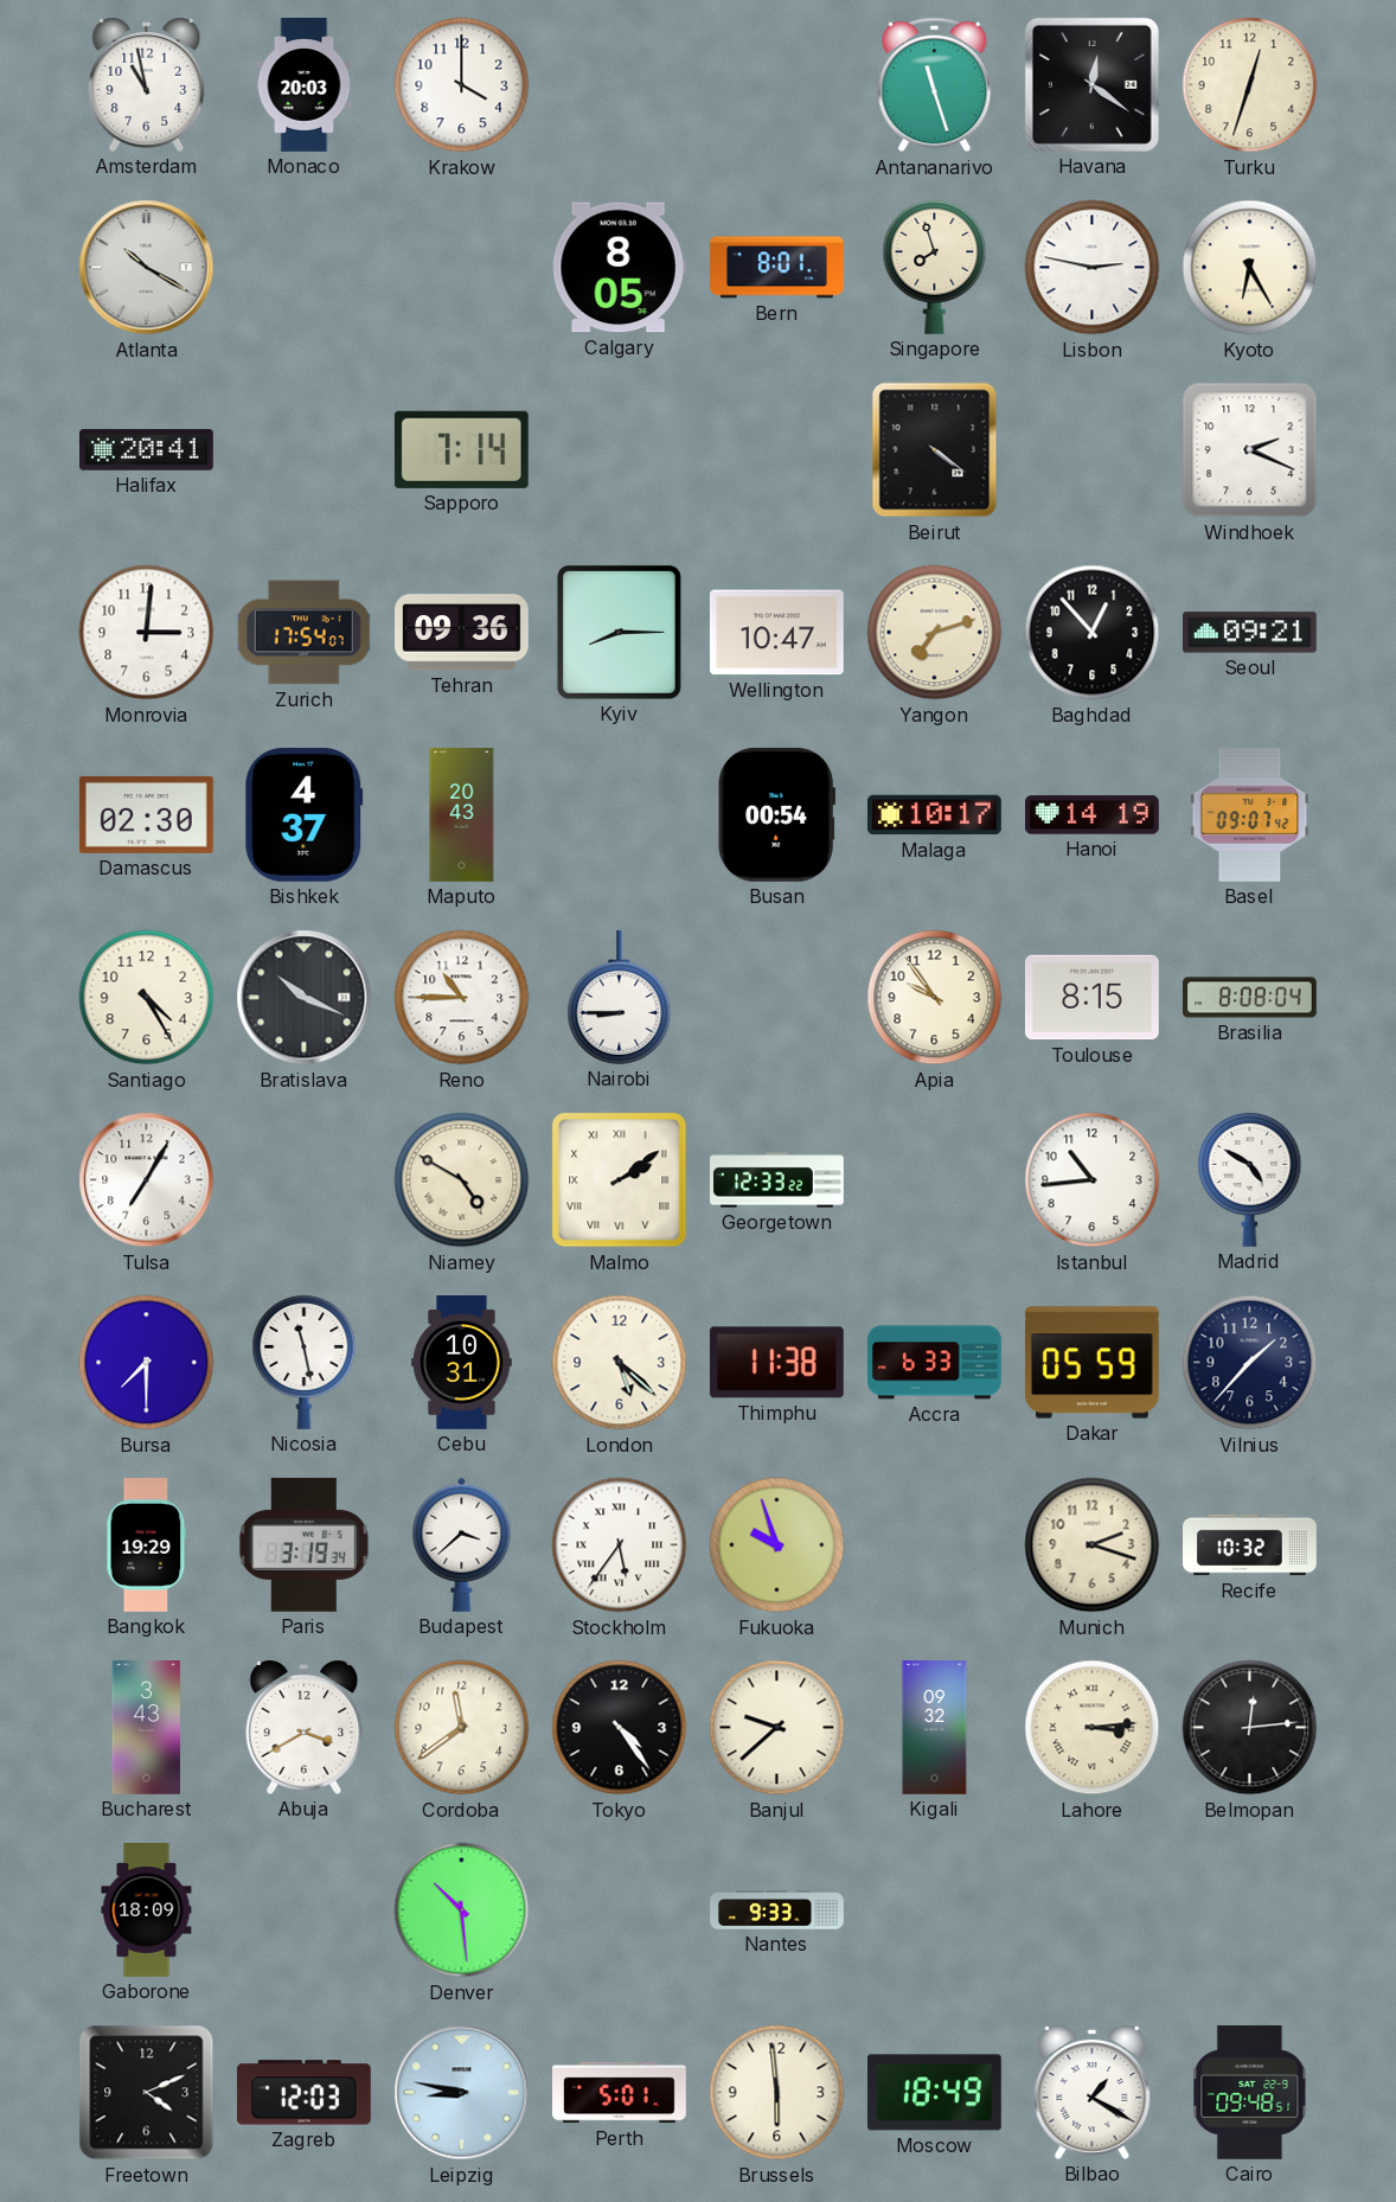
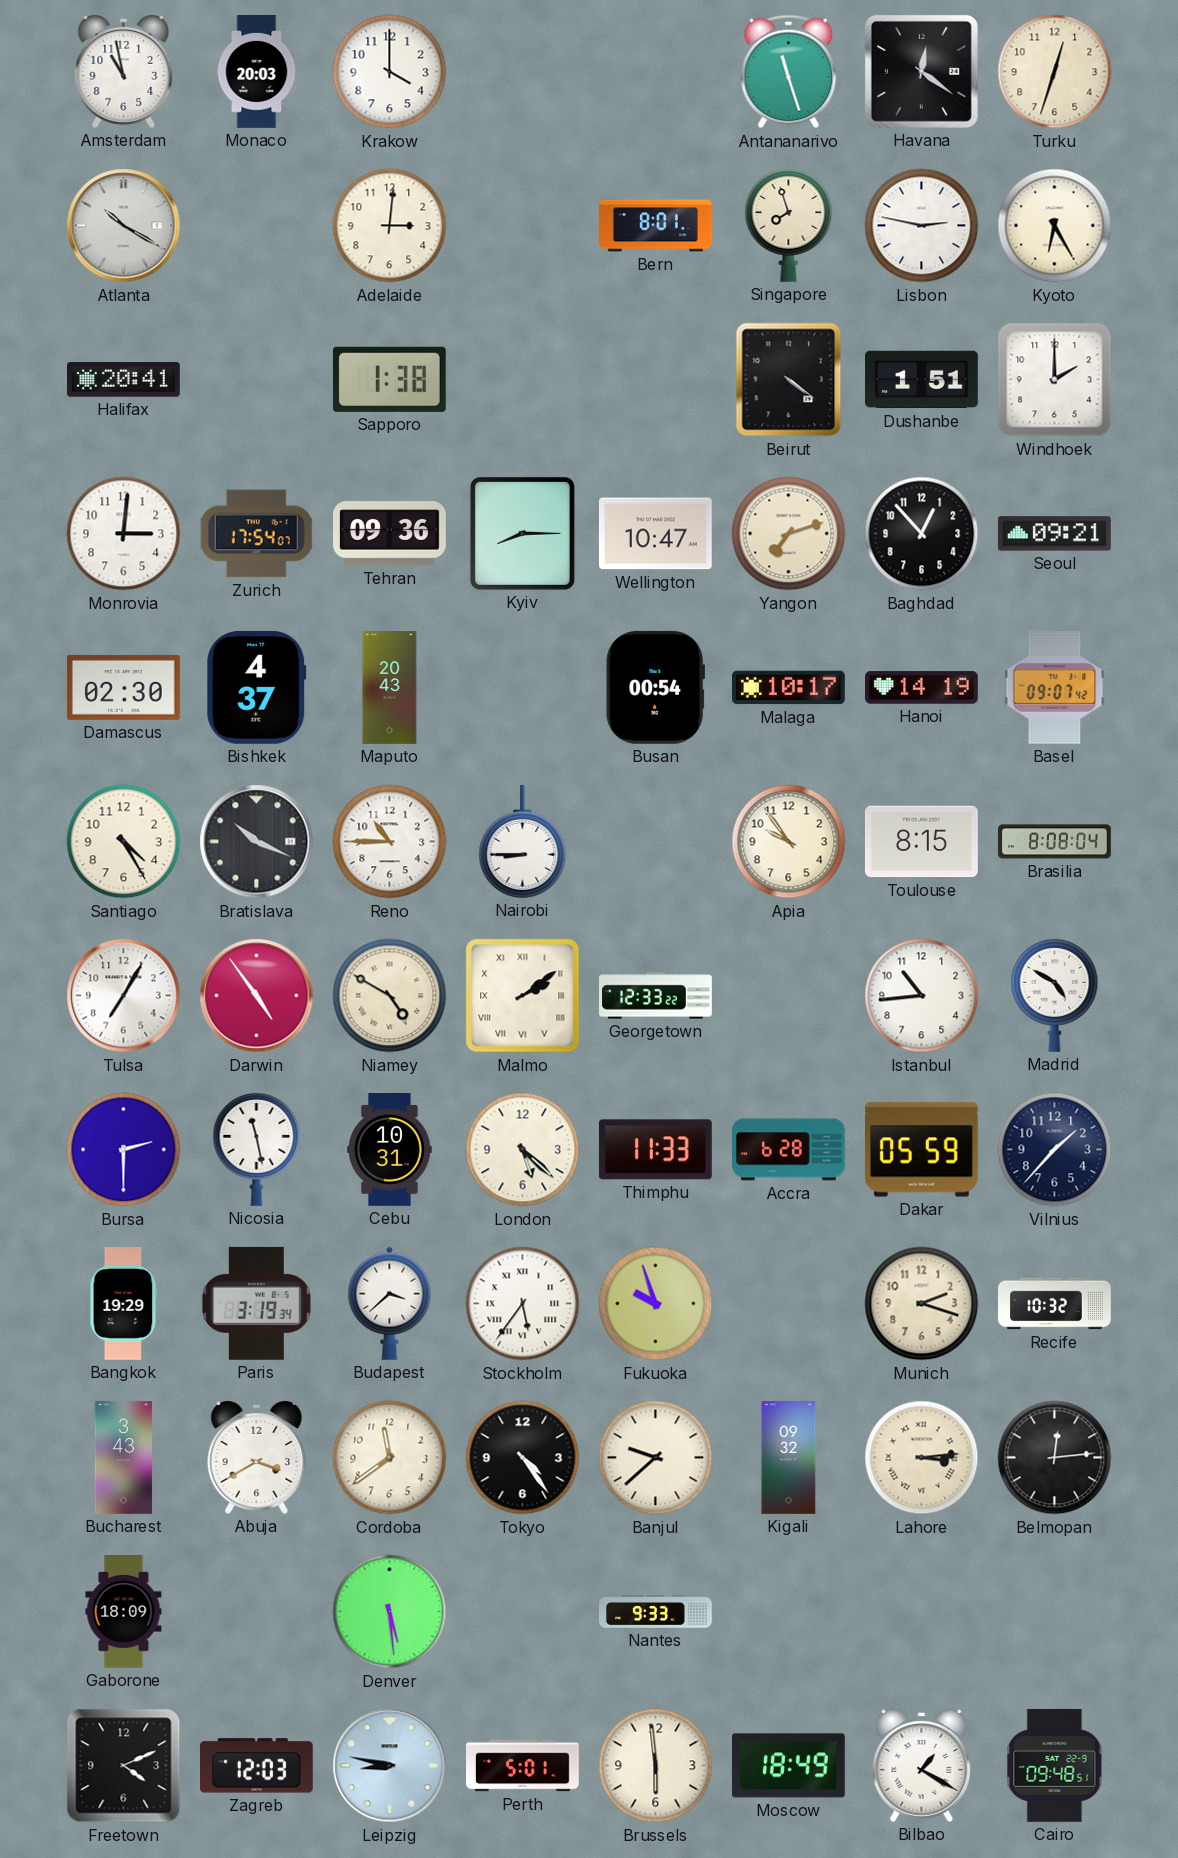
Adelaide: none -> 3:01
Calgary: 8:05 -> none
Sapporo: 7:14 -> 1:38
Dushanbe: none -> 1:51
Windhoek: 2:19 -> 2:00
Darwin: none -> 4:54
Bursa: 7:30 -> 2:30
Thimphu: 11:38 -> 11:33
Accra: 6:33 -> 6:28
Denver: 10:29 -> 5:29
